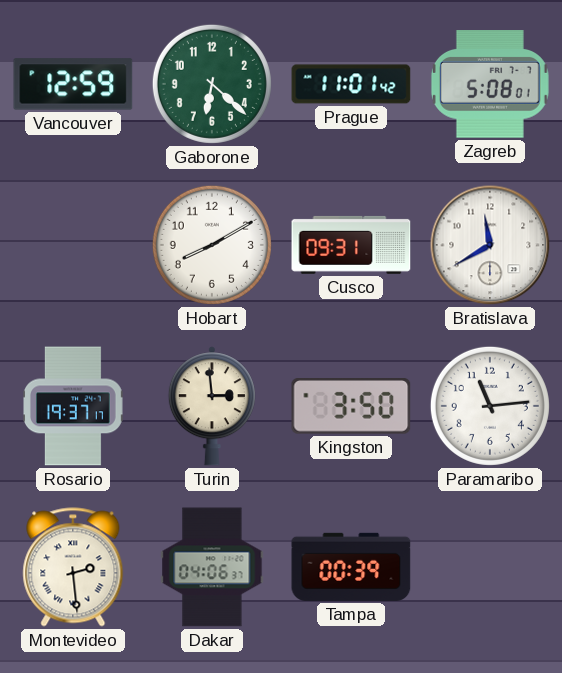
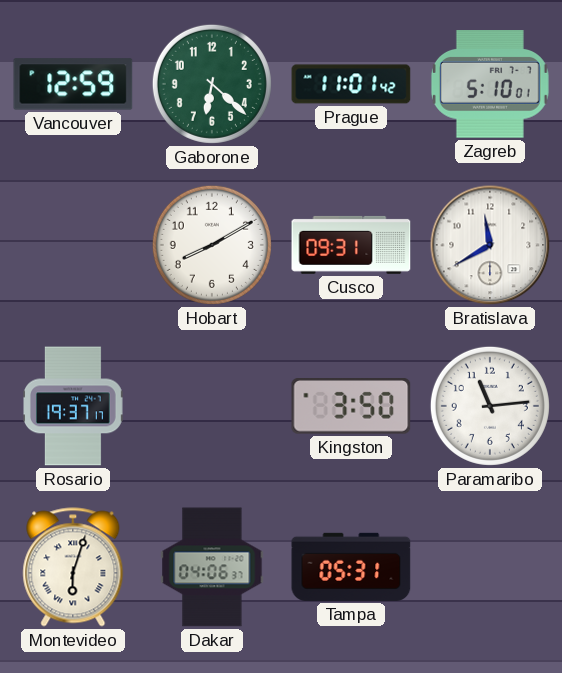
Zagreb: 5:08 -> 5:10
Turin: 2:59 -> none
Montevideo: 2:29 -> 6:03
Tampa: 00:39 -> 05:31
